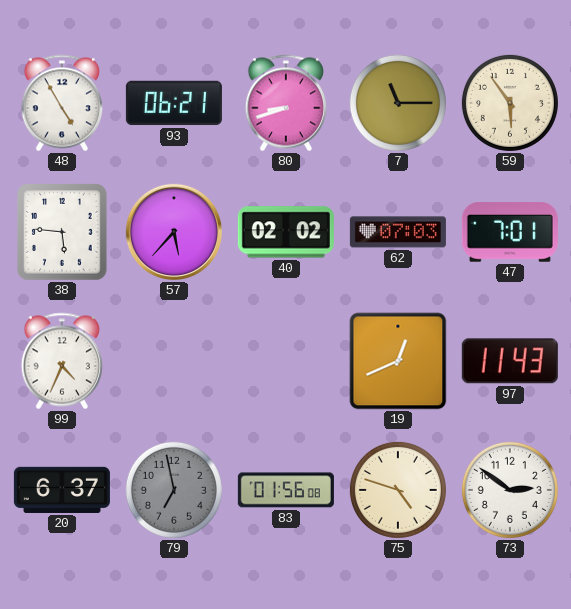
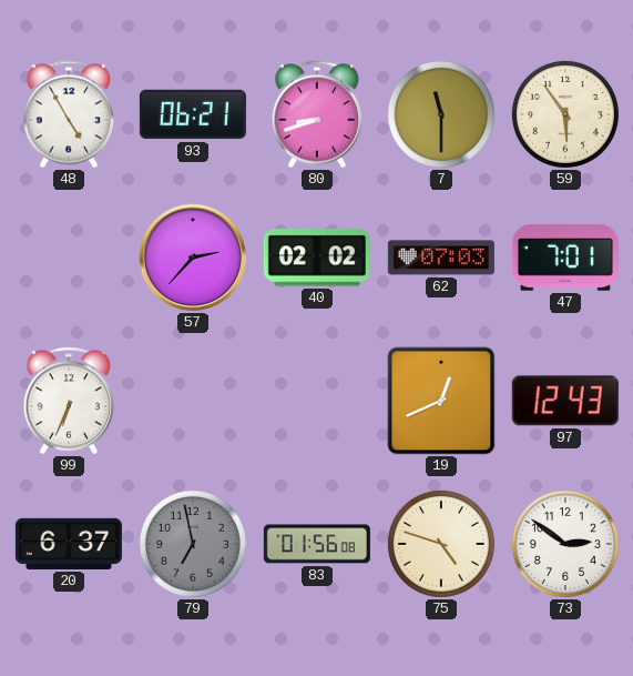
7: 11:15 -> 11:30
38: 5:46 -> none
57: 5:37 -> 2:37
99: 4:34 -> 6:34
97: 11:43 -> 12:43
